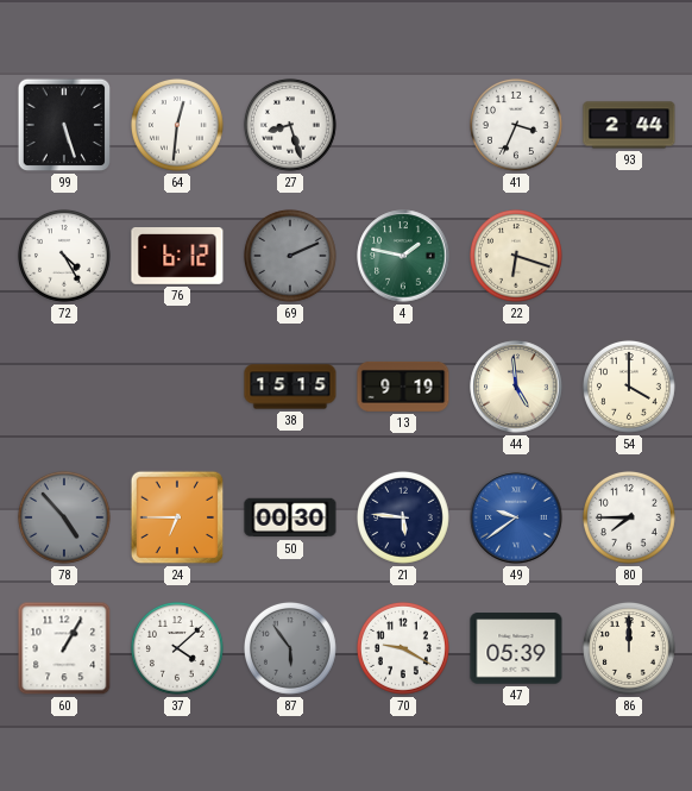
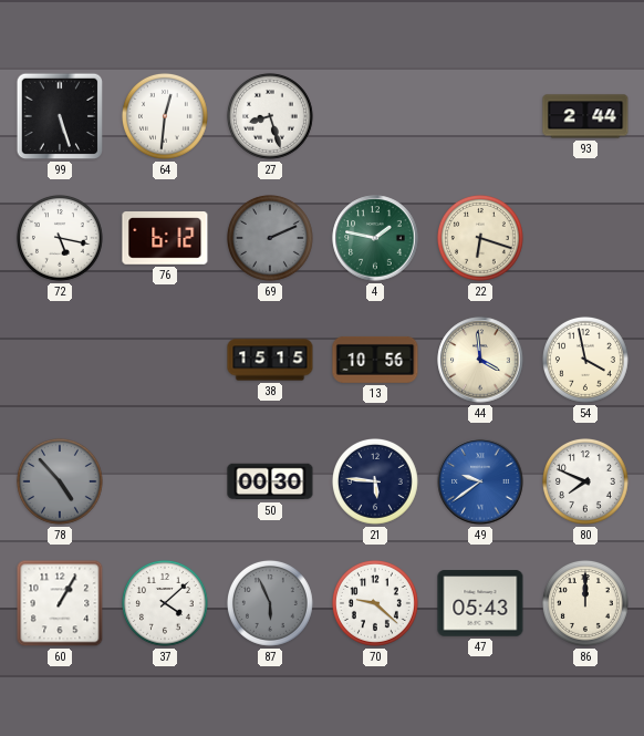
41: 3:34 -> none
72: 4:25 -> 5:17
13: 9:19 -> 10:56
44: 4:59 -> 3:59
54: 4:00 -> 3:58
24: 6:45 -> none
80: 7:45 -> 7:49
87: 5:54 -> 5:56
70: 9:20 -> 9:22
47: 05:39 -> 05:43
